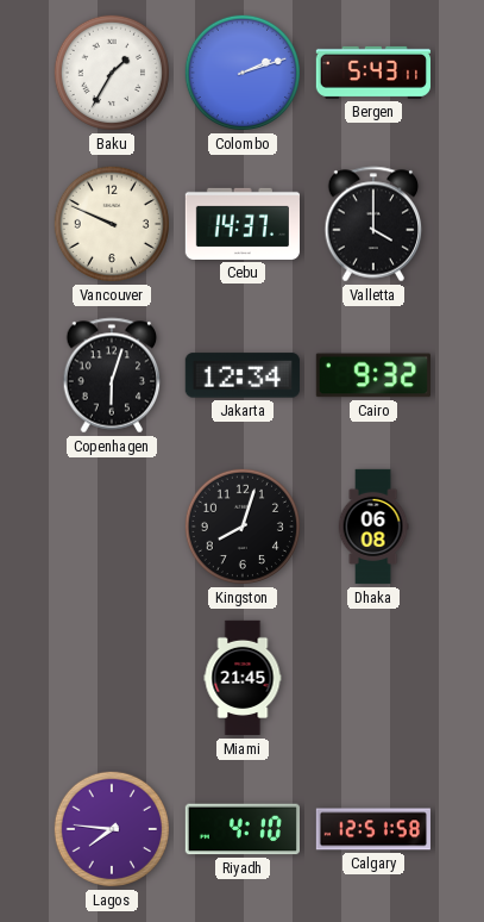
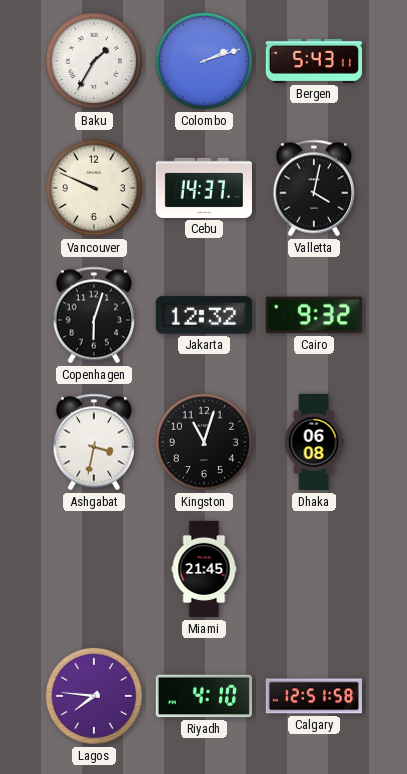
Valletta: 4:00 -> 4:02
Jakarta: 12:34 -> 12:32
Ashgabat: none -> 3:32
Kingston: 8:03 -> 11:03
